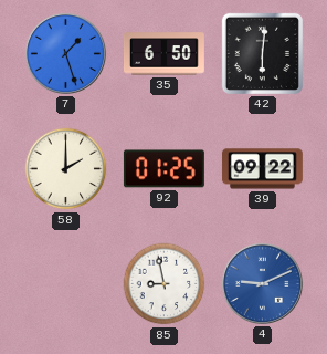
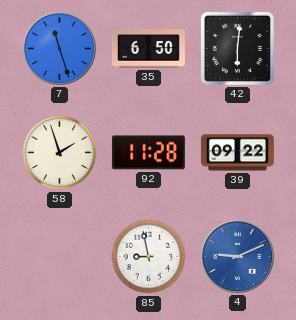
7: 1:27 -> 11:27
58: 2:00 -> 1:57
92: 01:25 -> 11:28
